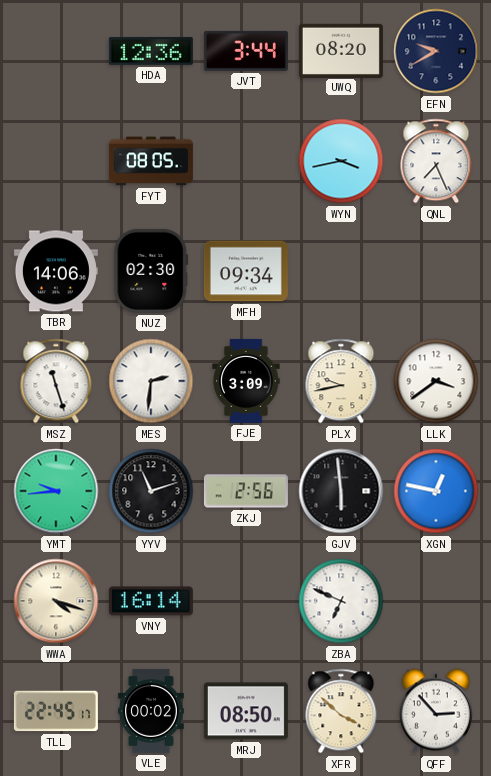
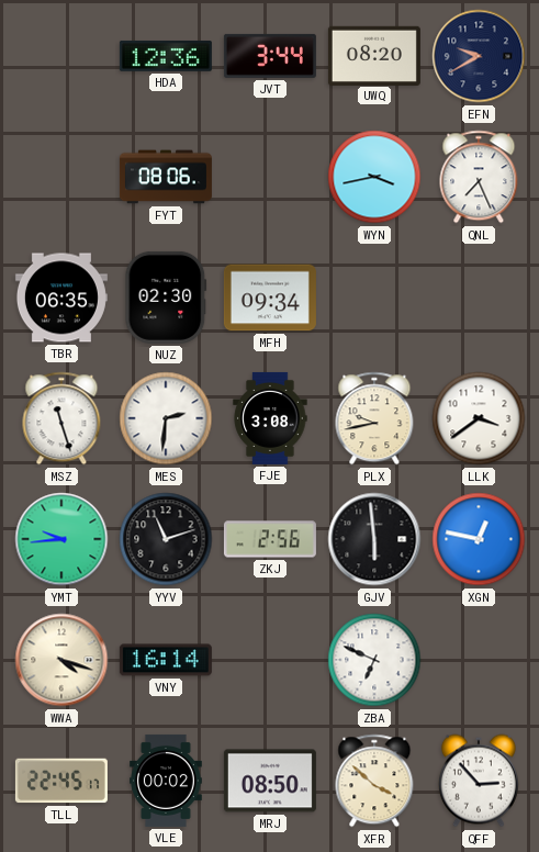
FYT: 08:05 -> 08:06
TBR: 14:06 -> 06:35
FJE: 3:09 -> 3:08
